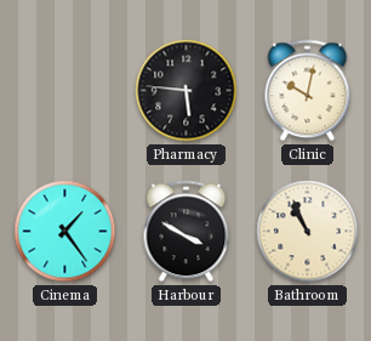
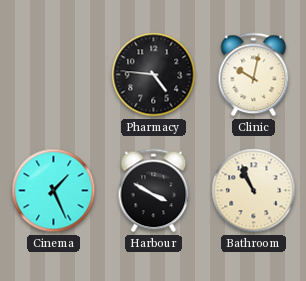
Pharmacy: 5:46 -> 4:46
Cinema: 1:24 -> 1:26
